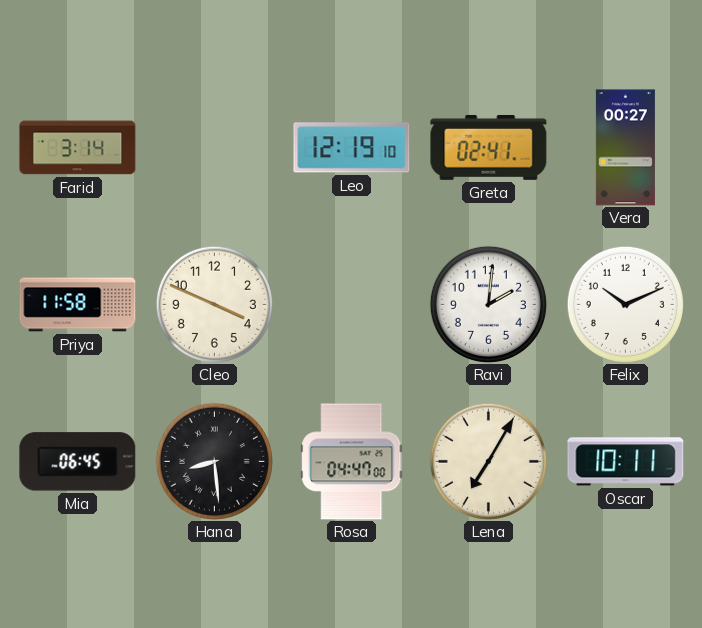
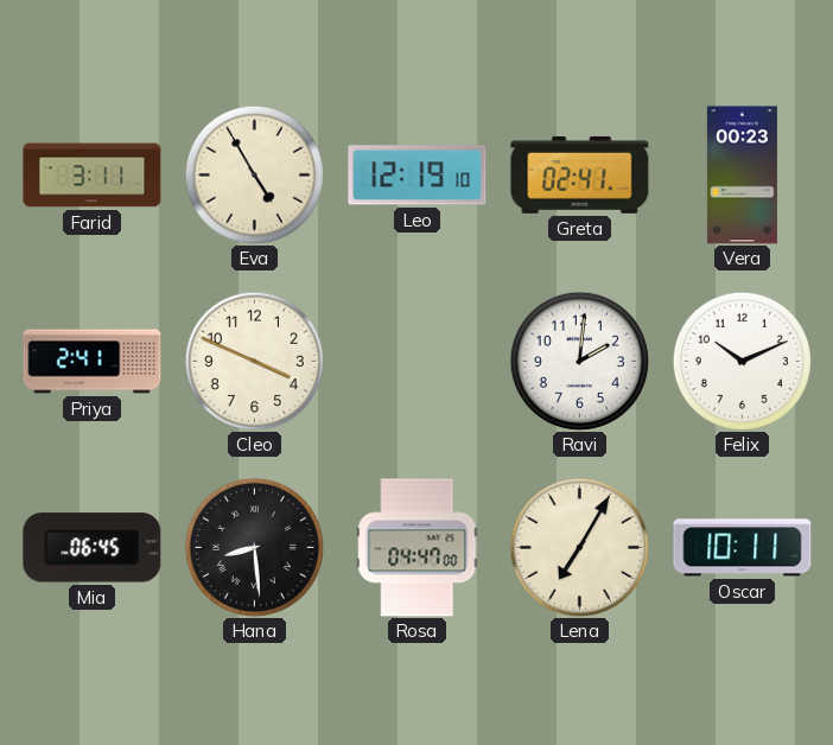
Farid: 3:14 -> 3:11
Eva: none -> 4:55
Vera: 00:27 -> 00:23
Priya: 11:58 -> 2:41
